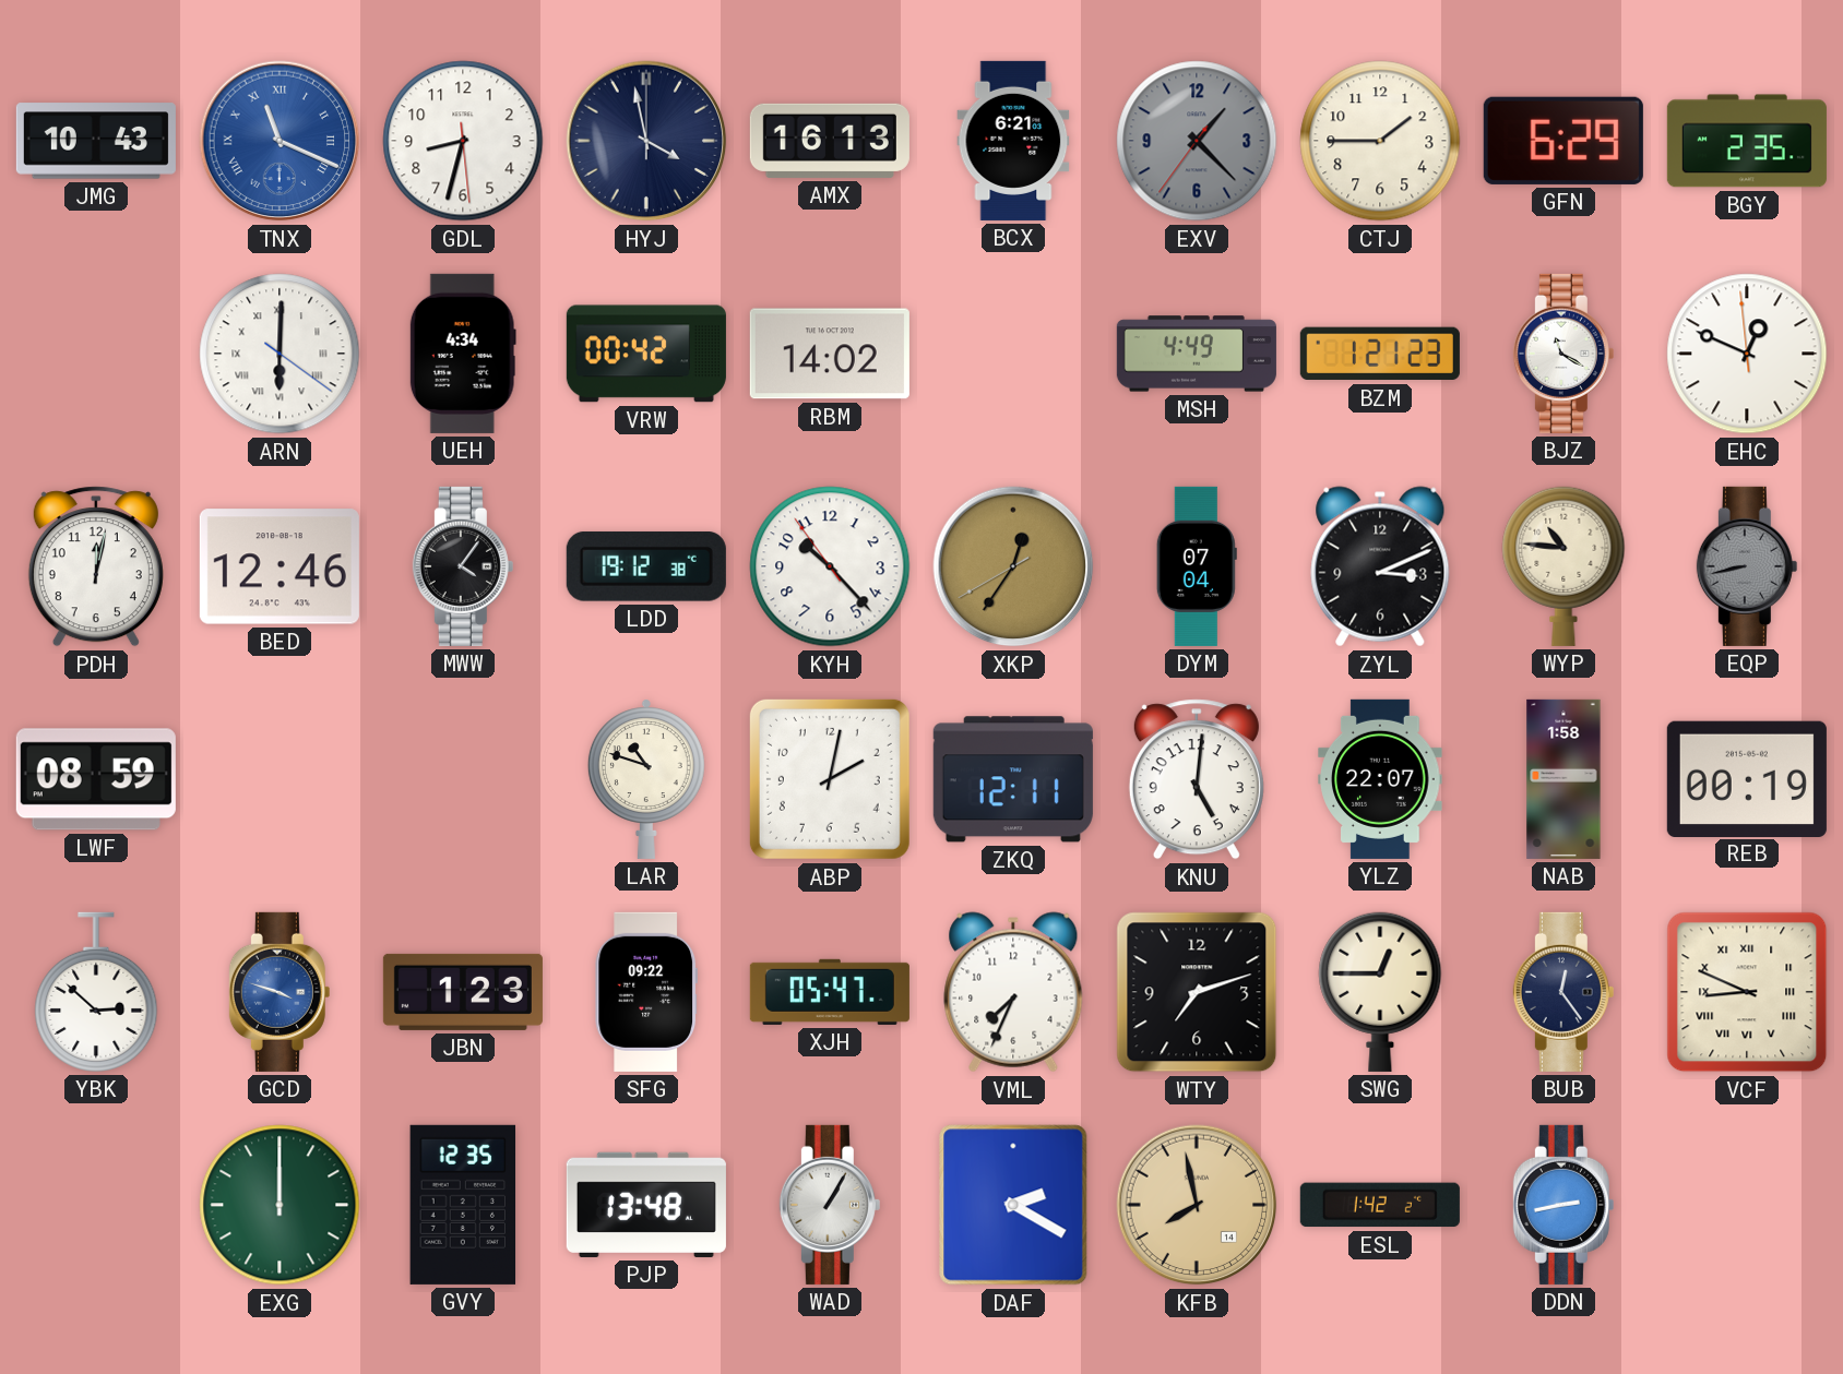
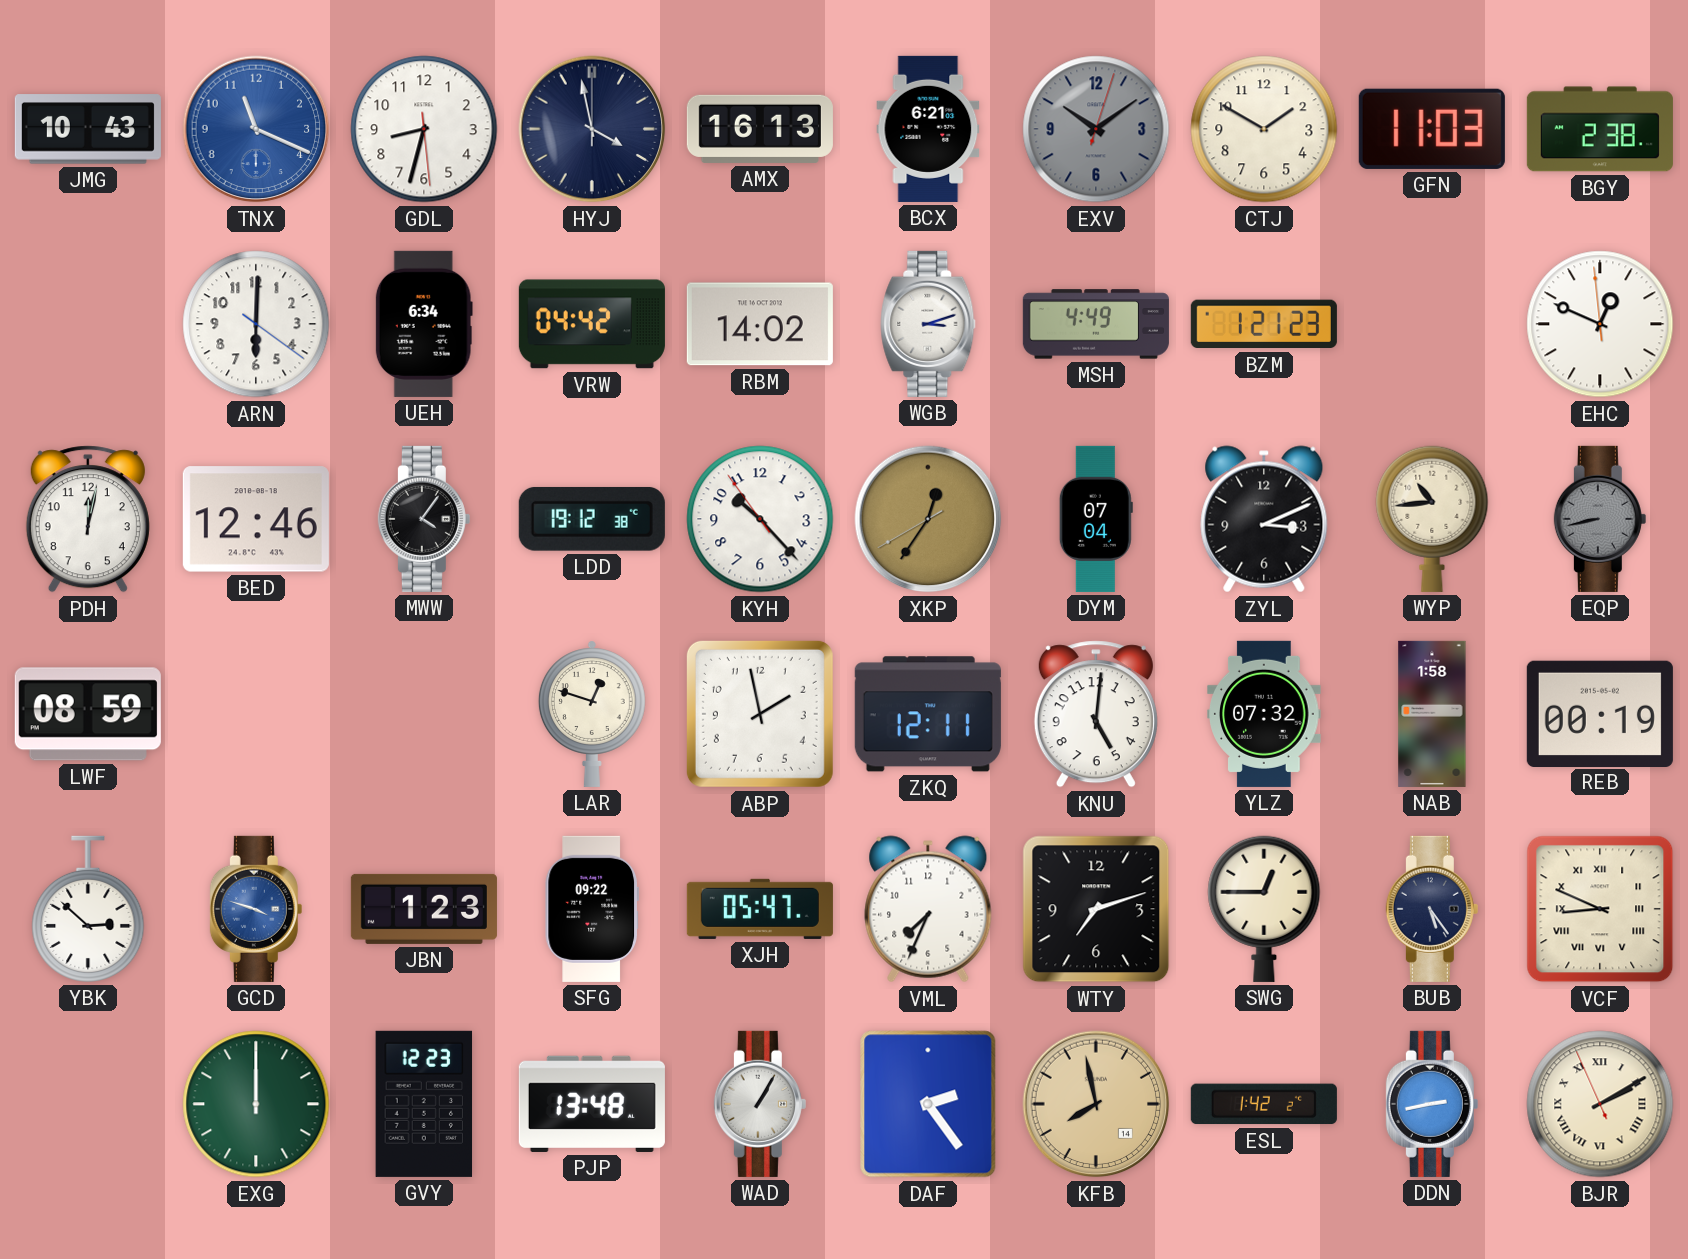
TNX numerals: Roman -> Arabic
EXV: 1:22 -> 10:09
CTJ: 1:45 -> 1:50
GFN: 6:29 -> 11:03
BGY: 2:35 -> 2:38
ARN numerals: Roman -> Arabic
UEH: 4:34 -> 6:34
VRW: 00:42 -> 04:42
WGB: none -> 3:12
BJZ: 11:20 -> none
WYP: 10:46 -> 10:44
LAR: 10:48 -> 12:48
ABP: 2:02 -> 1:58
YLZ: 22:07 -> 07:32
BUB: 12:24 -> 5:24
GVY: 12:35 -> 12:23
DAF: 2:20 -> 2:24
BJR: none -> 2:09
